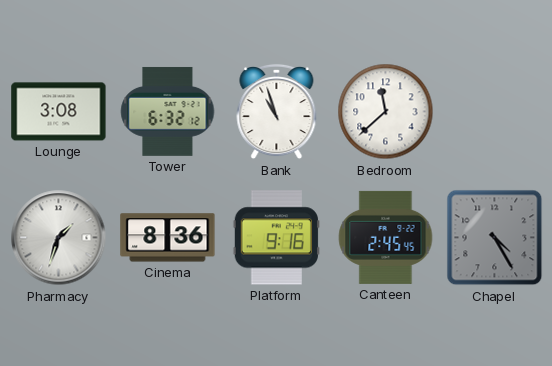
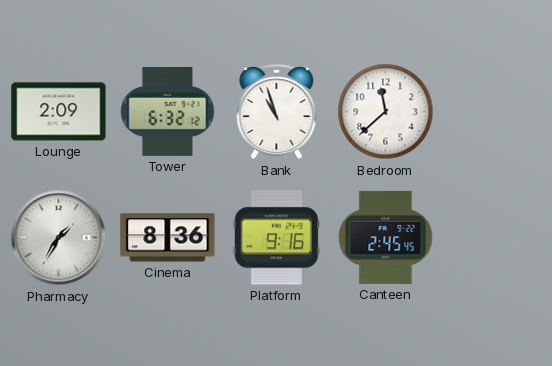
Lounge: 3:08 -> 2:09
Pharmacy: 1:33 -> 1:35
Chapel: 4:25 -> none
